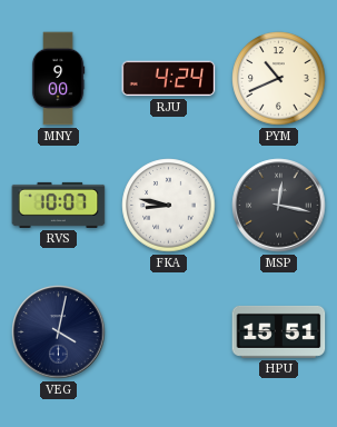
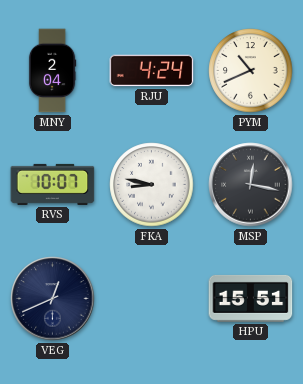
MNY: 9:00 -> 2:04
VEG: 4:02 -> 12:41
